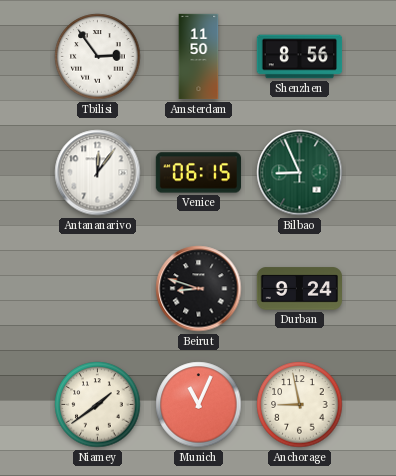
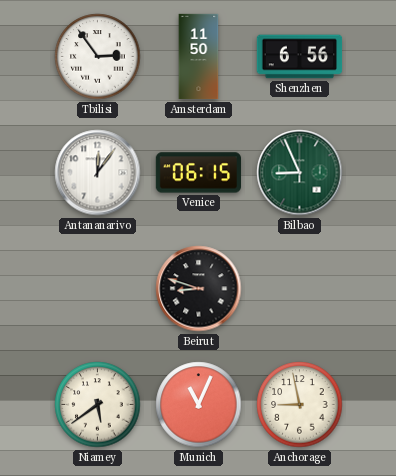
Shenzhen: 8:56 -> 6:56
Durban: 9:24 -> none
Niamey: 1:39 -> 5:39
